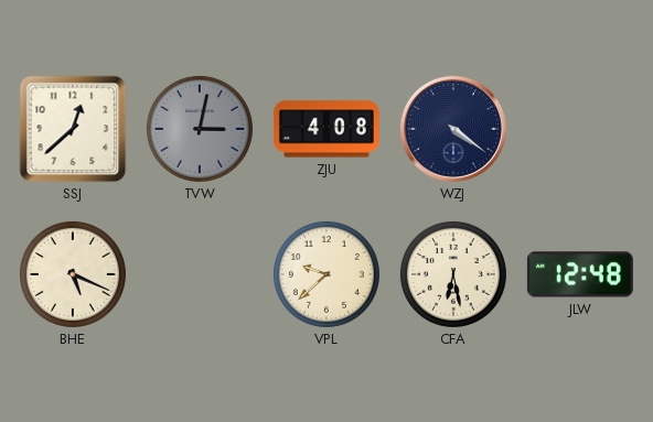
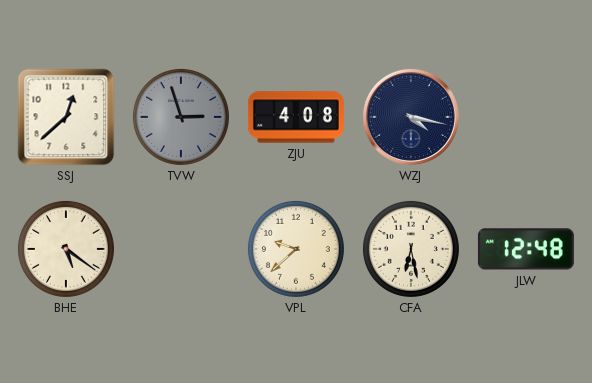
TVW: 3:02 -> 2:57
WZJ: 4:21 -> 4:17
BHE: 5:19 -> 5:21
